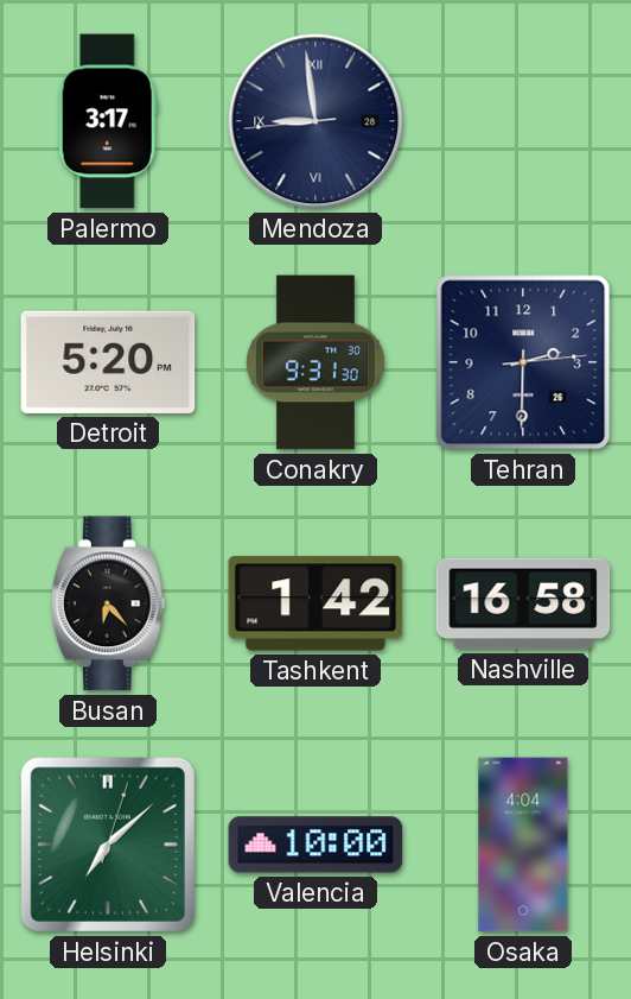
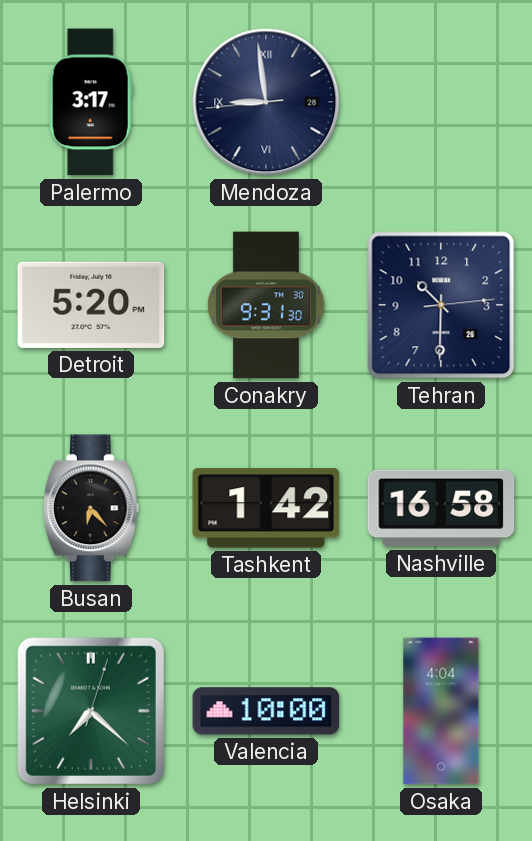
Tehran: 2:30 -> 10:30
Helsinki: 7:08 -> 7:22
